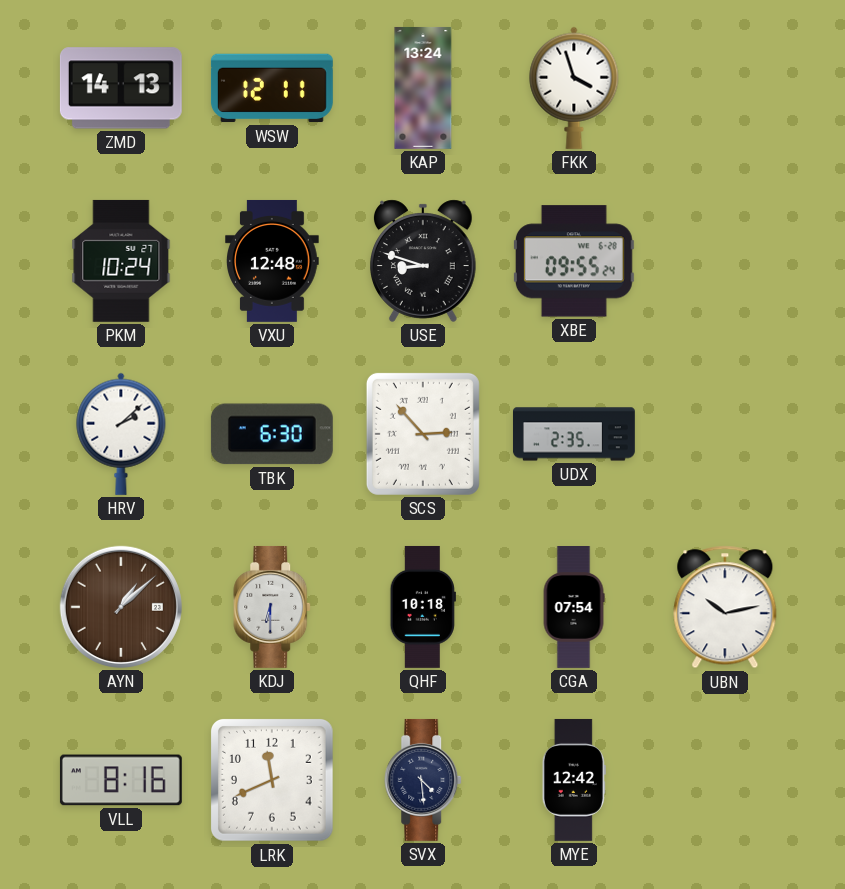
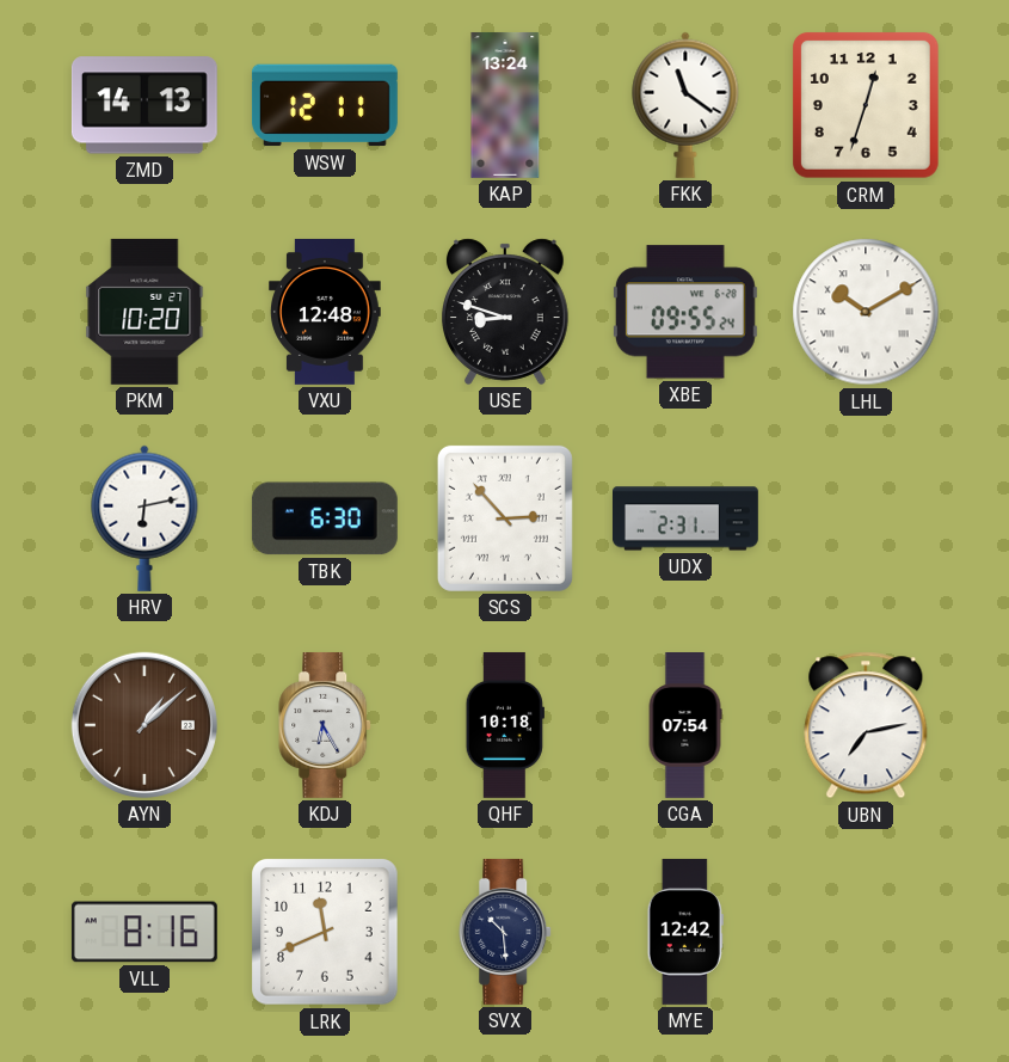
FKK: 3:57 -> 11:21
CRM: none -> 12:33
PKM: 10:24 -> 10:20
LHL: none -> 10:10
HRV: 2:08 -> 6:13
UDX: 2:35 -> 2:31
KDJ: 6:30 -> 6:25
UBN: 10:13 -> 7:13
SVX: 4:29 -> 10:29
